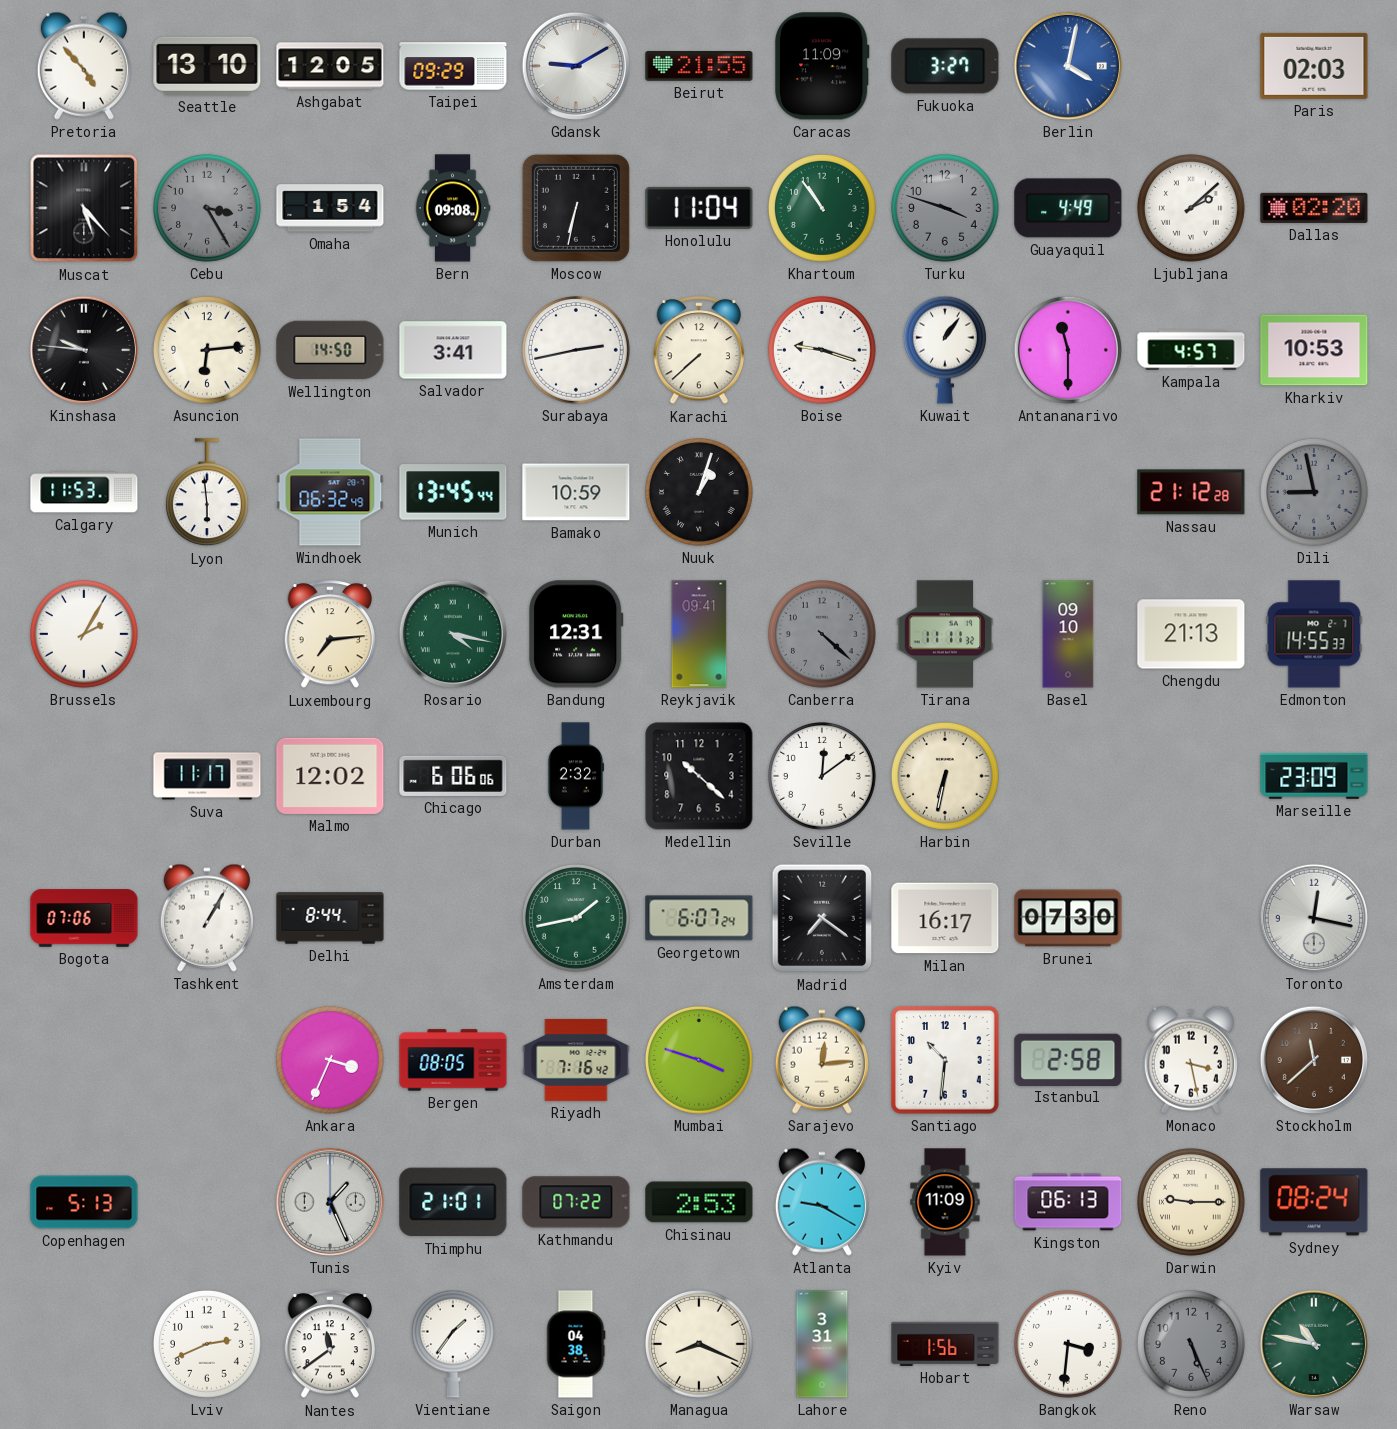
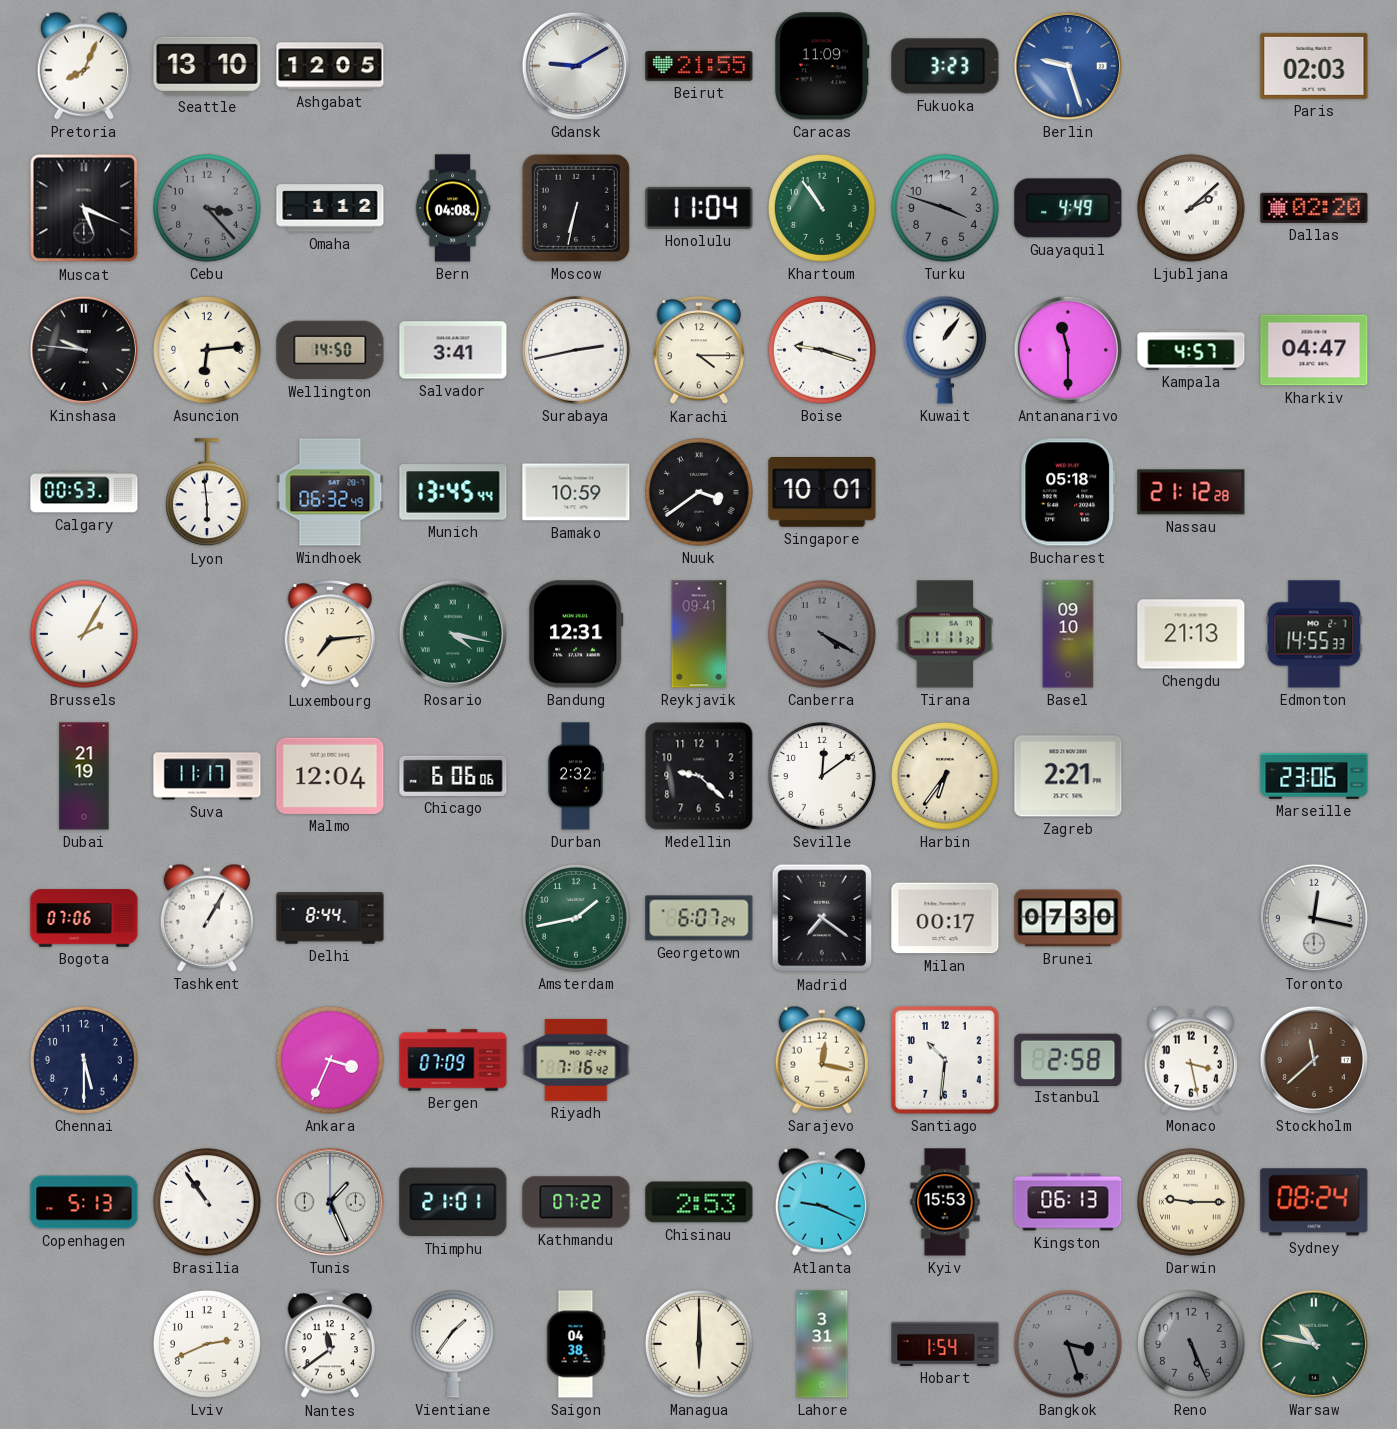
Pretoria: 4:53 -> 8:04
Taipei: 09:29 -> none
Fukuoka: 3:27 -> 3:23
Berlin: 4:02 -> 9:27
Muscat: 5:23 -> 5:19
Cebu: 3:25 -> 3:23
Omaha: 1:54 -> 1:12
Bern: 09:08 -> 04:08
Karachi: 7:38 -> 4:15
Kharkiv: 10:53 -> 04:47
Calgary: 11:53 -> 00:53
Nuuk: 1:03 -> 3:39
Singapore: none -> 10:01
Bucharest: none -> 05:18
Dili: 8:58 -> none
Canberra: 4:22 -> 4:20
Dubai: none -> 21:19
Malmo: 12:02 -> 12:04
Medellin: 10:22 -> 9:22
Harbin: 6:32 -> 6:36
Zagreb: none -> 2:21
Marseille: 23:09 -> 23:06
Milan: 16:17 -> 00:17
Chennai: none -> 5:30
Bergen: 08:05 -> 07:09
Mumbai: 3:48 -> none
Sarajevo: 12:14 -> 12:17
Brasilia: none -> 10:54
Atlanta: 9:20 -> 9:19
Kyiv: 11:09 -> 15:53
Managua: 8:19 -> 6:00
Hobart: 1:56 -> 1:54
Bangkok: 3:31 -> 3:27
Bangkok dial: white -> grey
